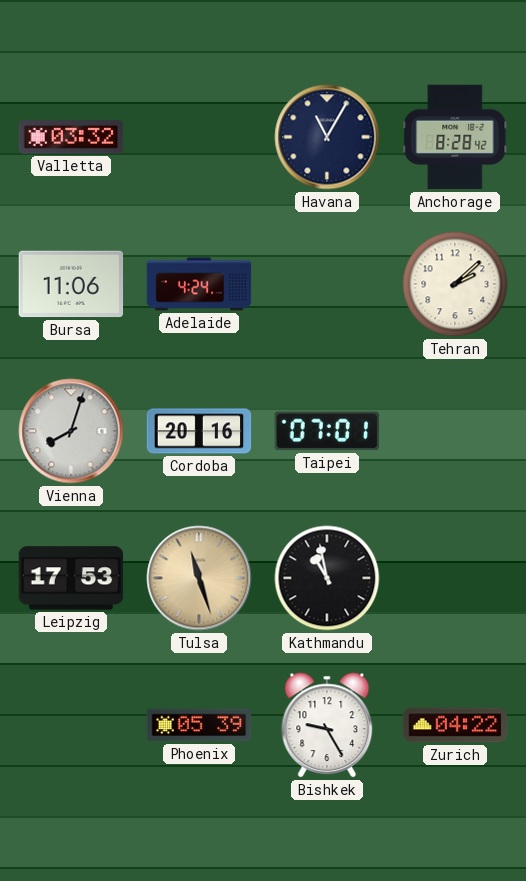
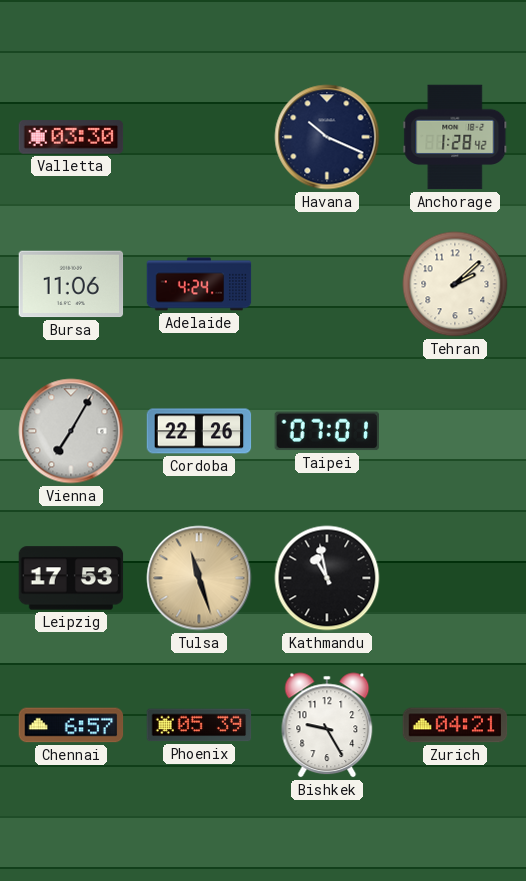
Valletta: 03:32 -> 03:30
Havana: 11:05 -> 10:19
Anchorage: 8:28 -> 1:28
Vienna: 8:03 -> 7:05
Cordoba: 20:16 -> 22:26
Chennai: none -> 6:57
Zurich: 04:22 -> 04:21
